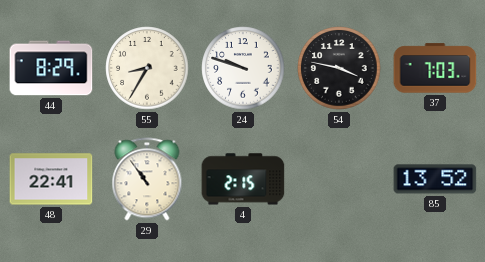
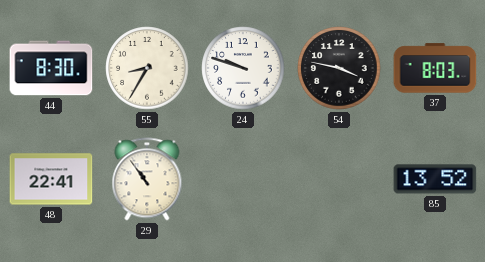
44: 8:29 -> 8:30
37: 7:03 -> 8:03
4: 2:15 -> none
